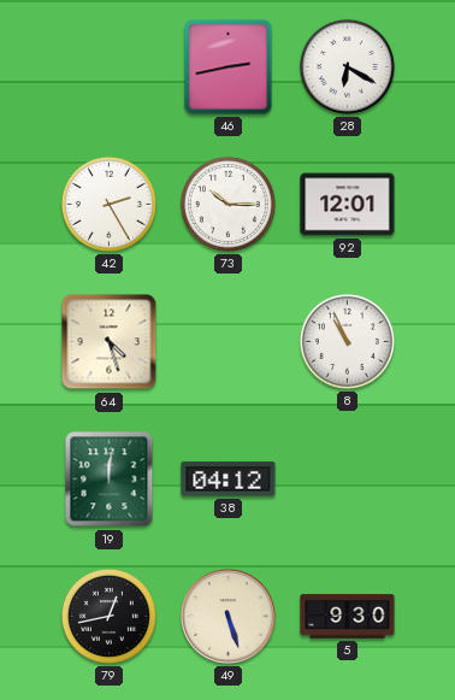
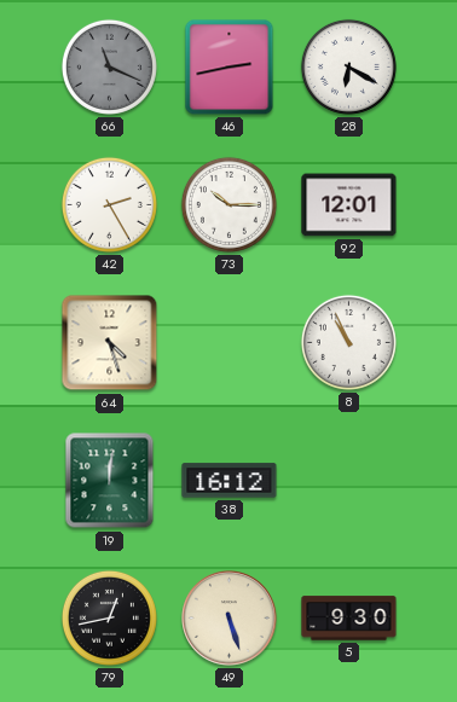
66: none -> 11:19
38: 04:12 -> 16:12
